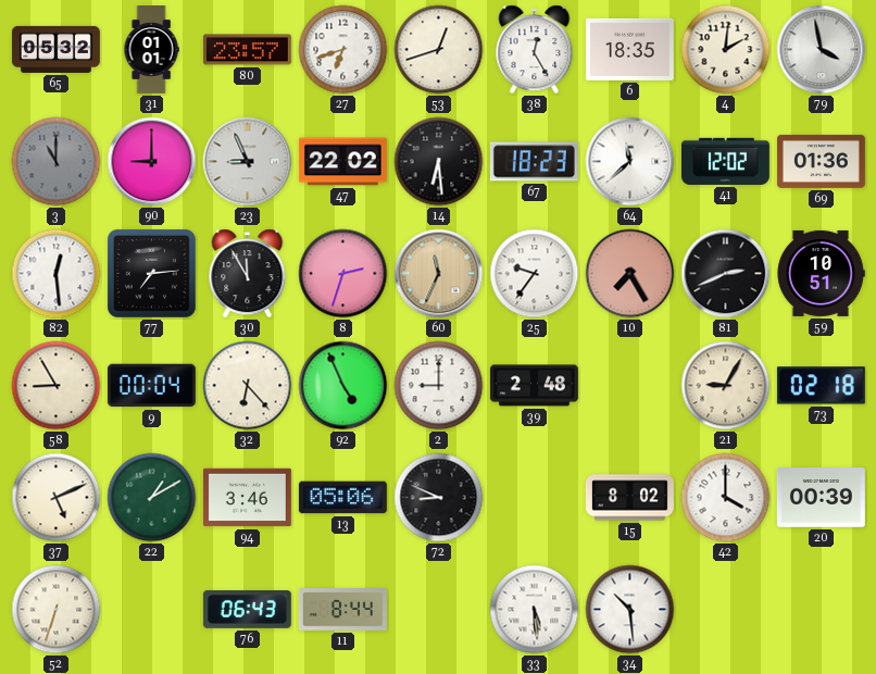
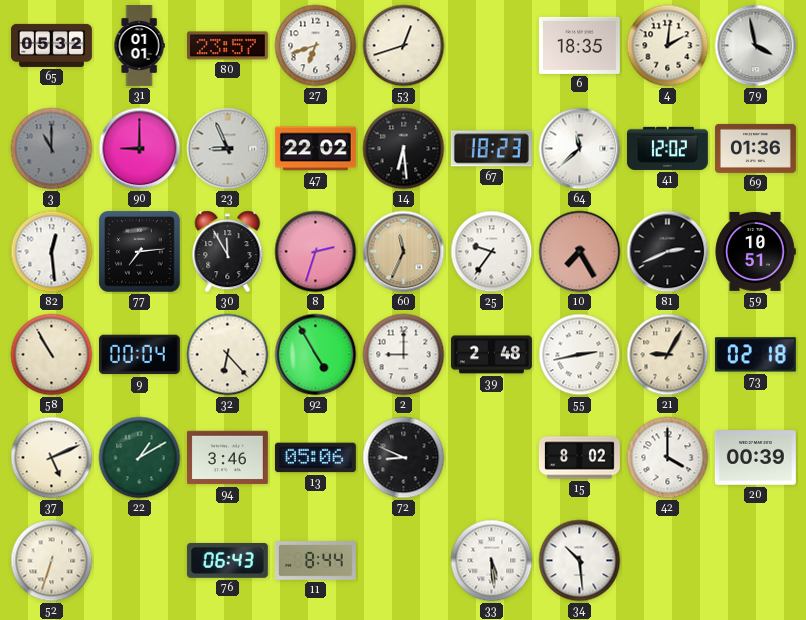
38: 12:25 -> none
58: 8:55 -> 10:55
92: 4:56 -> 4:55
55: none -> 2:43
